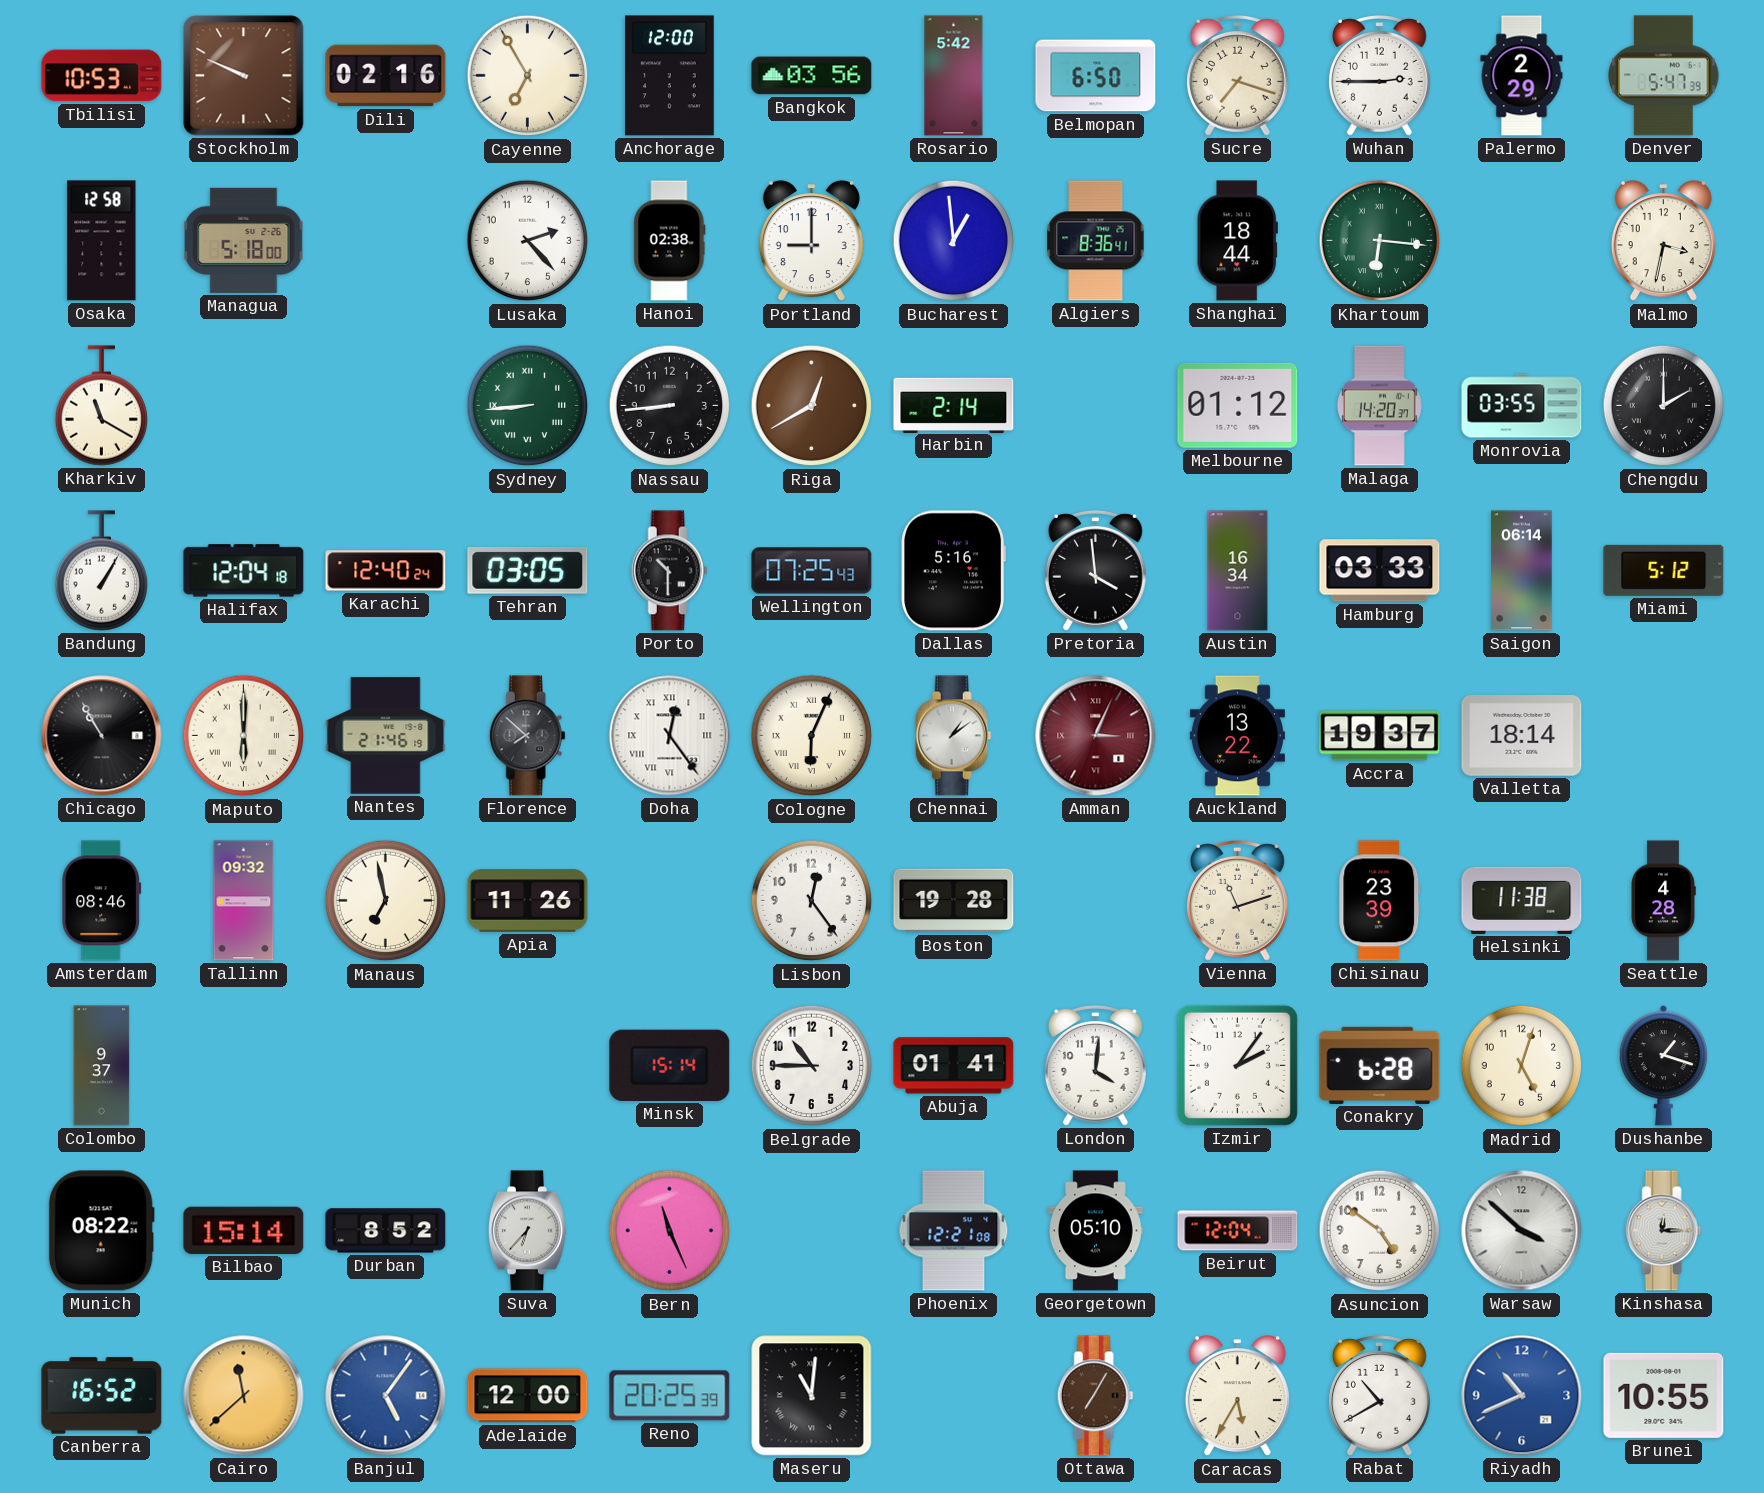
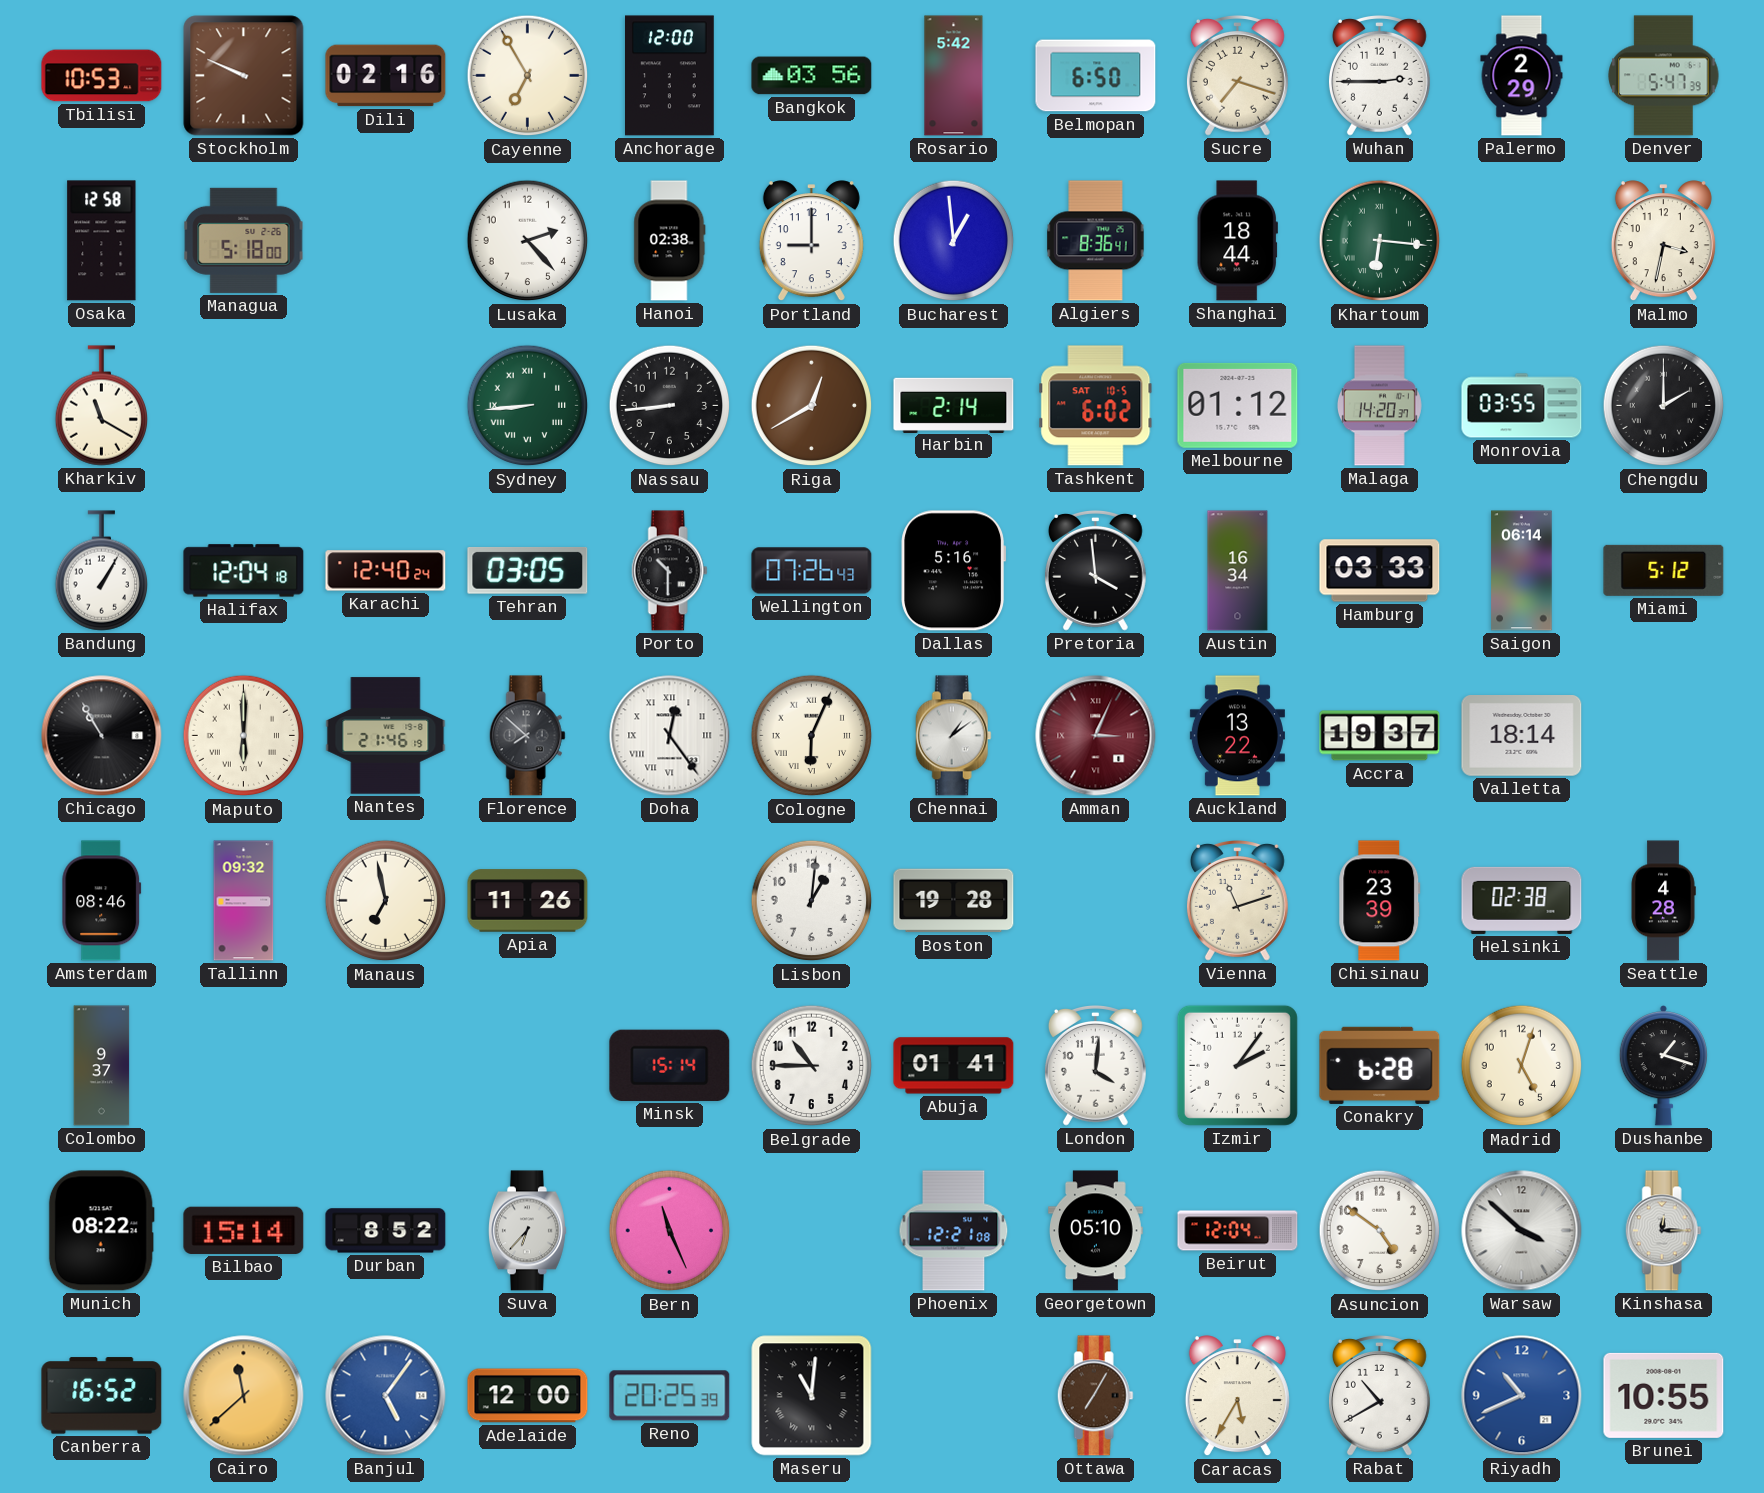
Tashkent: none -> 6:02
Wellington: 07:25 -> 07:26
Lisbon: 12:24 -> 1:01
Helsinki: 11:38 -> 02:38
